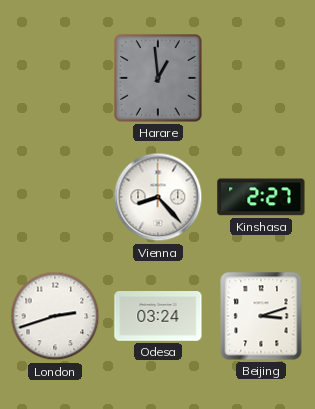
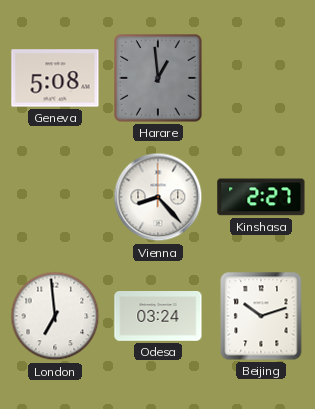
Geneva: none -> 5:08
London: 2:42 -> 6:59
Beijing: 3:12 -> 10:12
